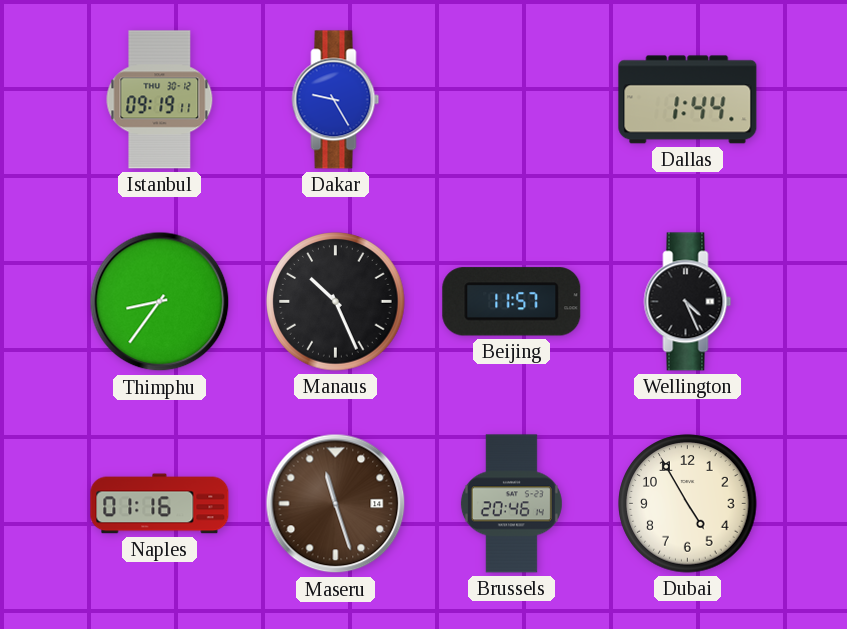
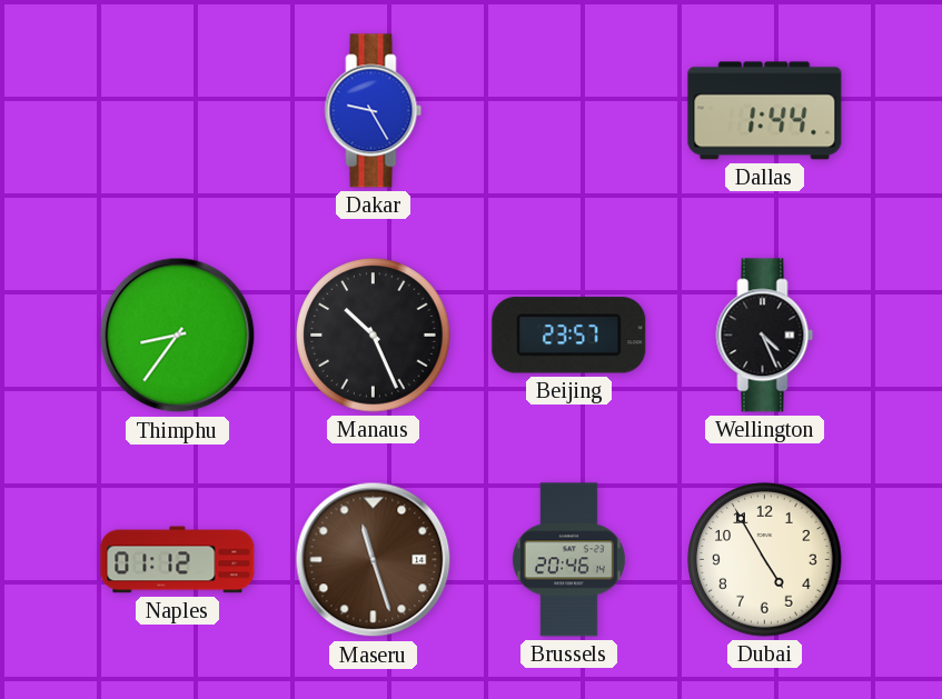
Istanbul: 09:19 -> none
Beijing: 11:57 -> 23:57
Naples: 01:16 -> 01:12
